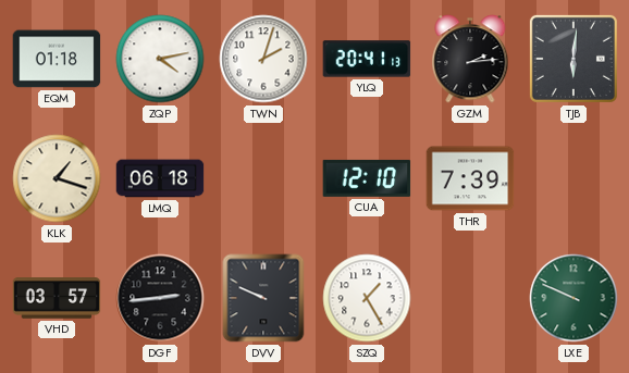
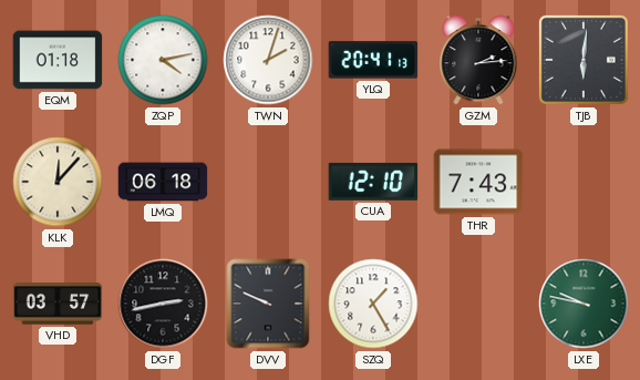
KLK: 1:18 -> 12:07
THR: 7:39 -> 7:43
DGF: 2:44 -> 2:43
LXE: 9:49 -> 9:47
